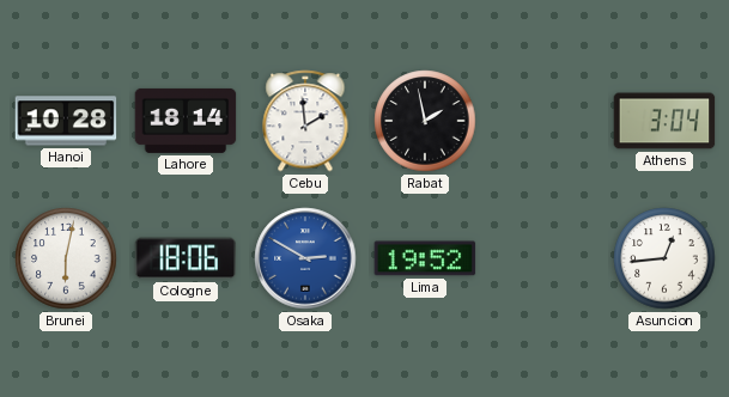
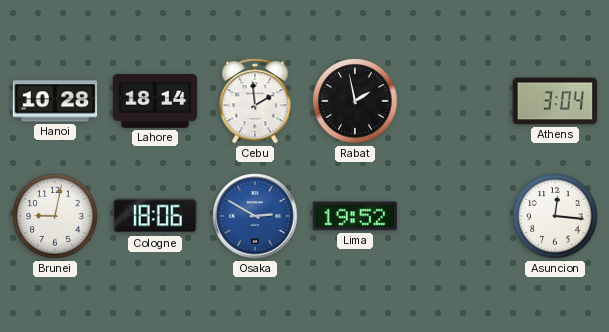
Brunei: 6:02 -> 9:02
Asuncion: 12:44 -> 12:16
